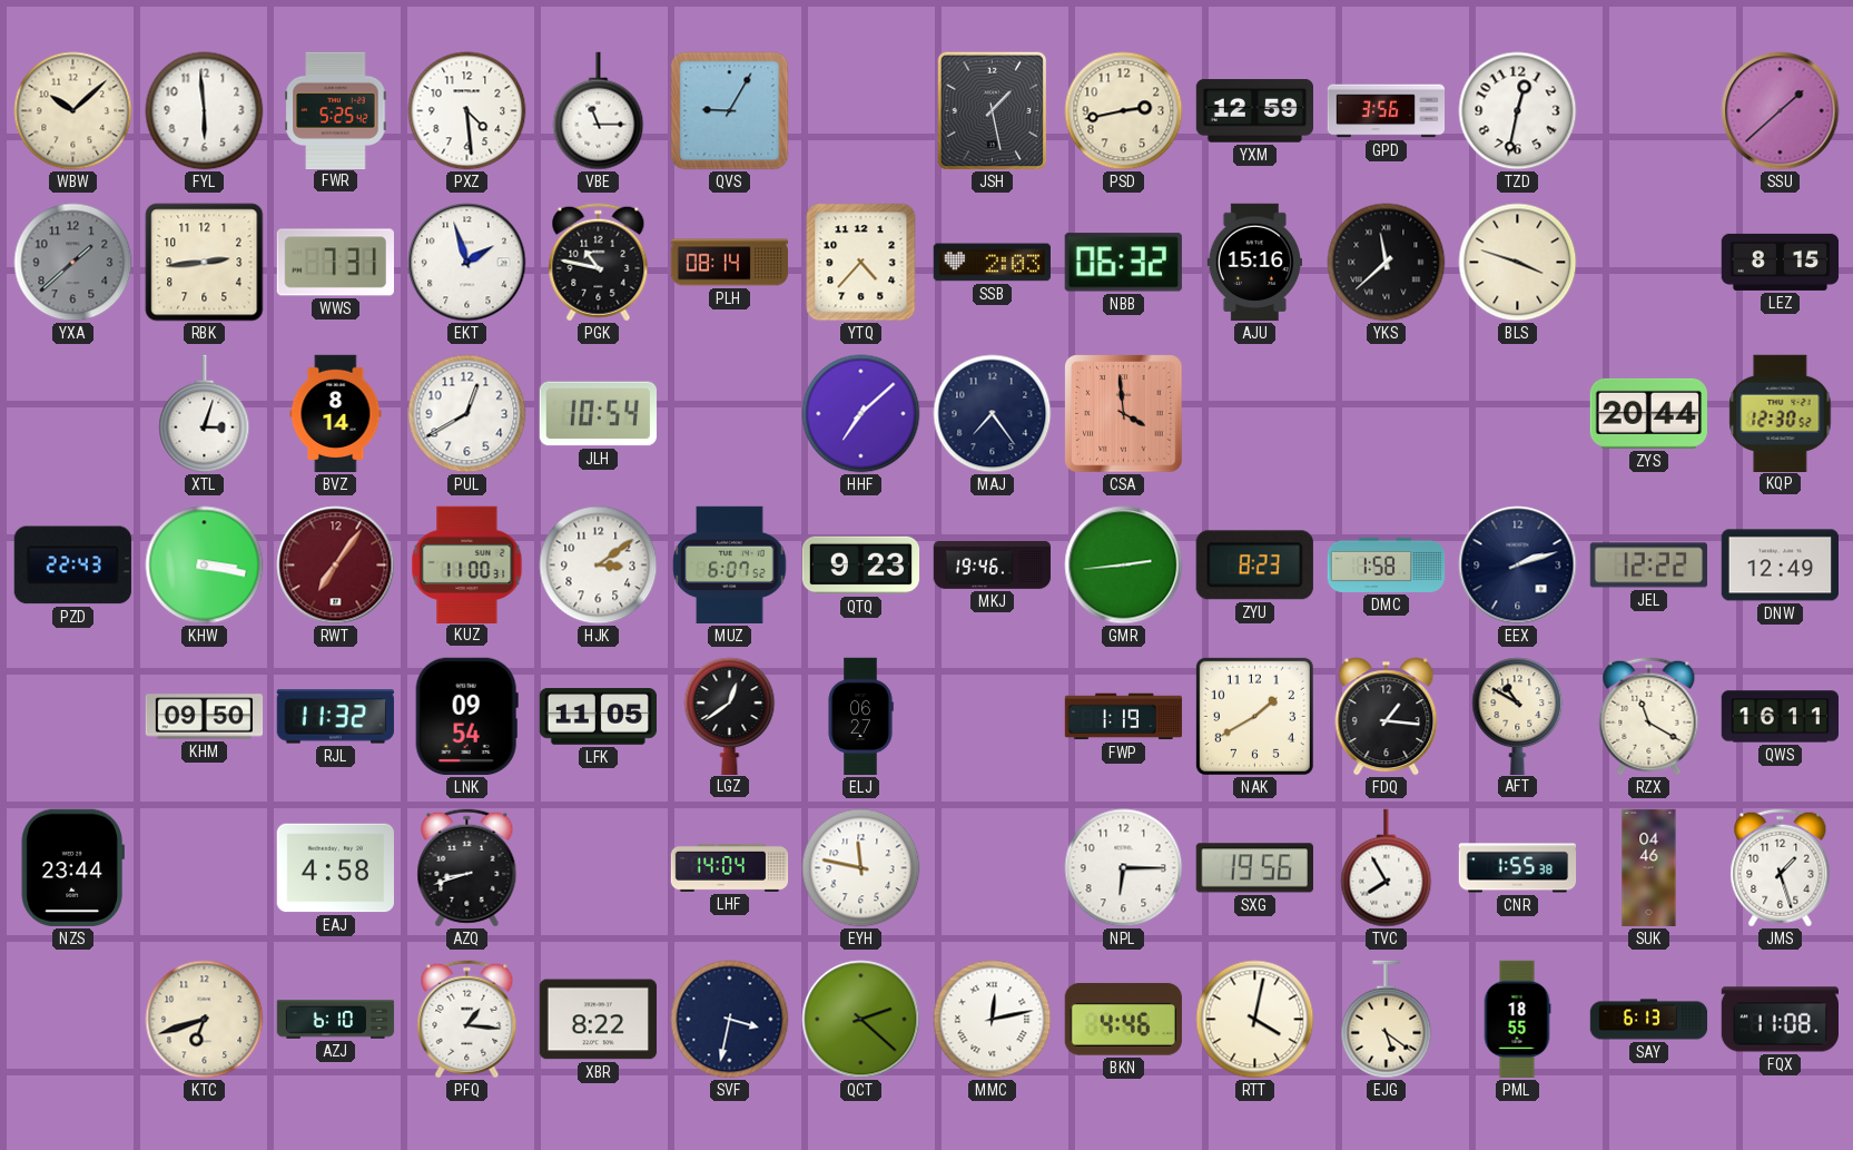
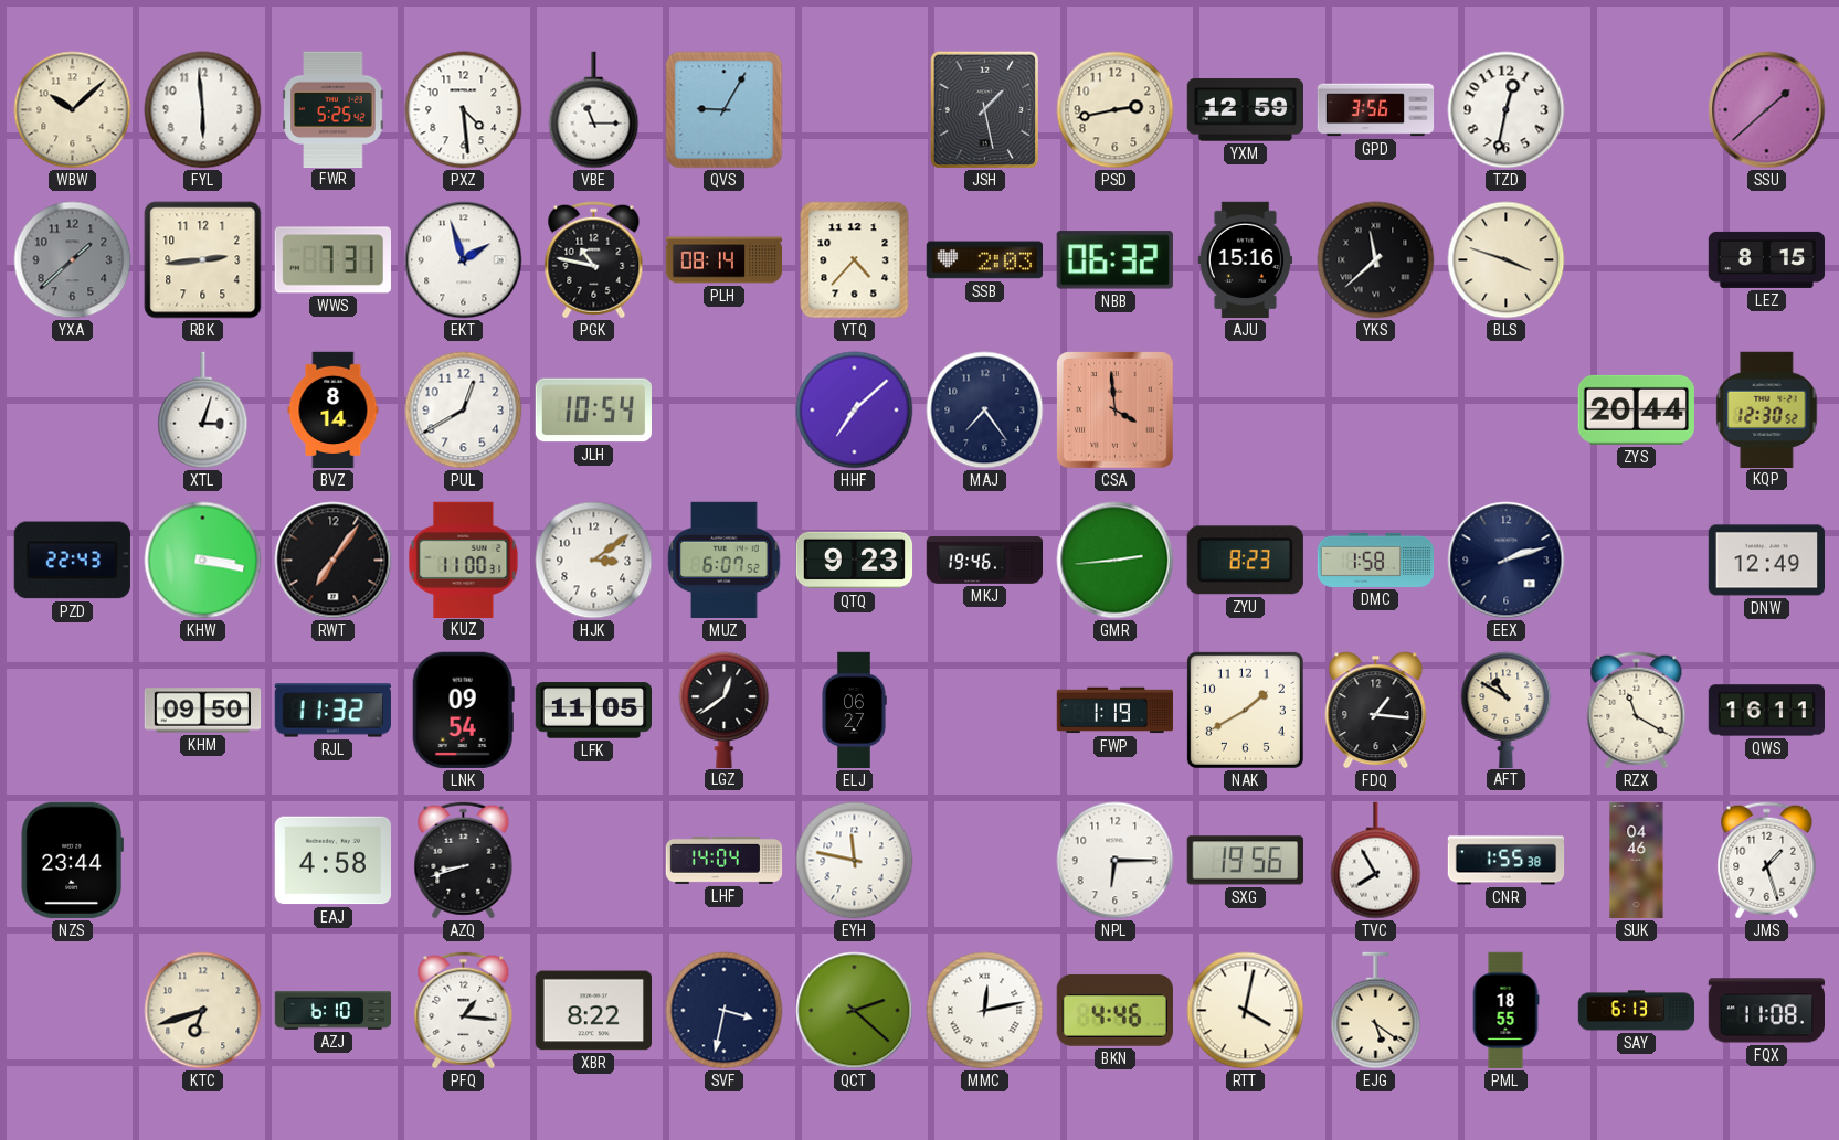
RWT dial: burgundy -> black
JEL: 12:22 -> none
